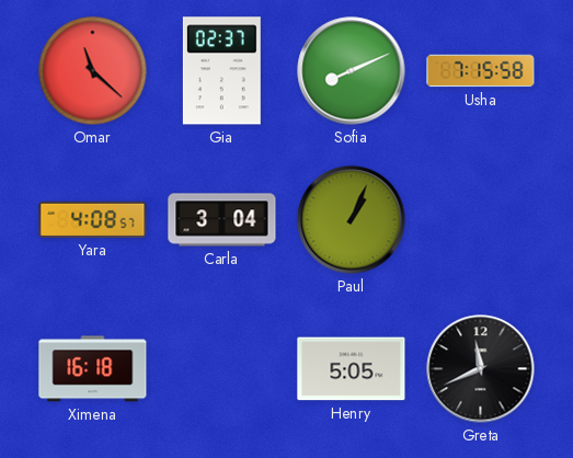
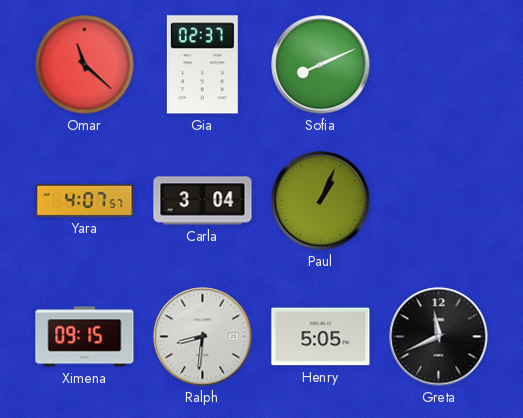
Usha: 7:15 -> none
Yara: 4:08 -> 4:07
Ximena: 16:18 -> 09:15
Ralph: none -> 8:31
